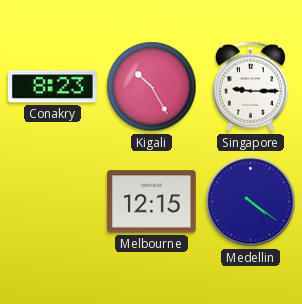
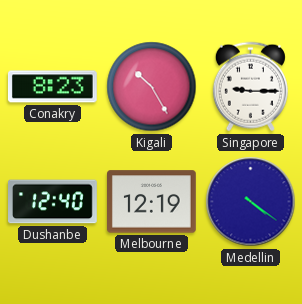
Dushanbe: none -> 12:40
Melbourne: 12:15 -> 12:19
